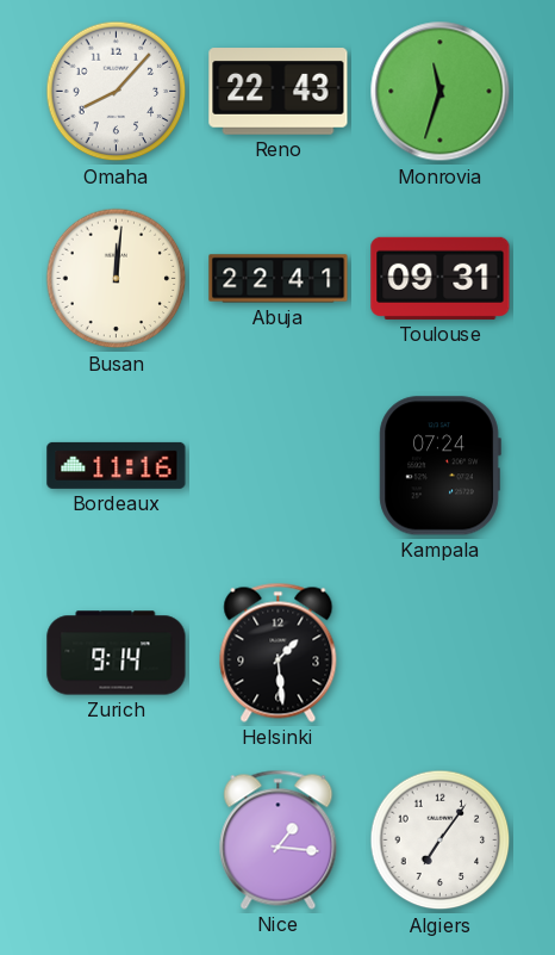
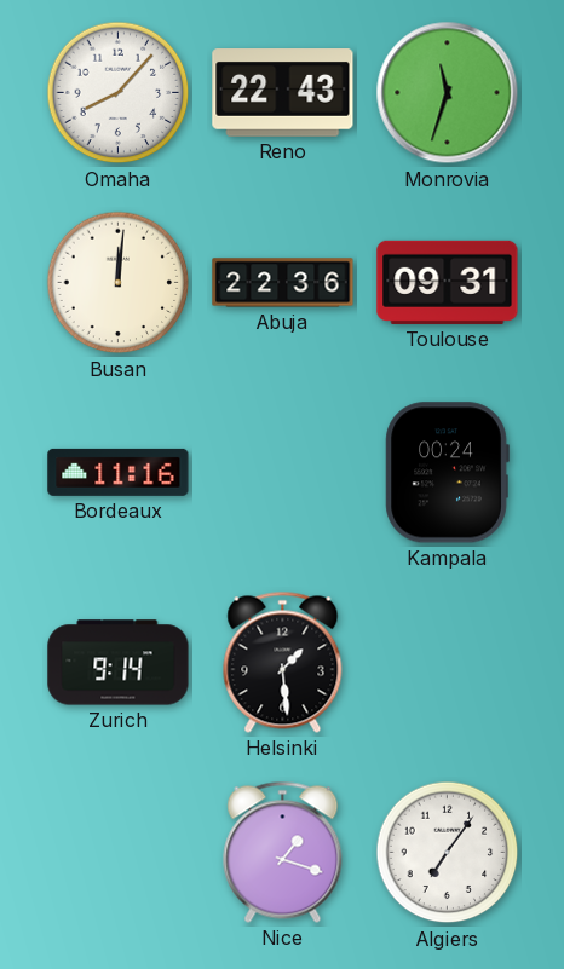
Abuja: 22:41 -> 22:36
Kampala: 07:24 -> 00:24
Nice: 1:16 -> 1:18
